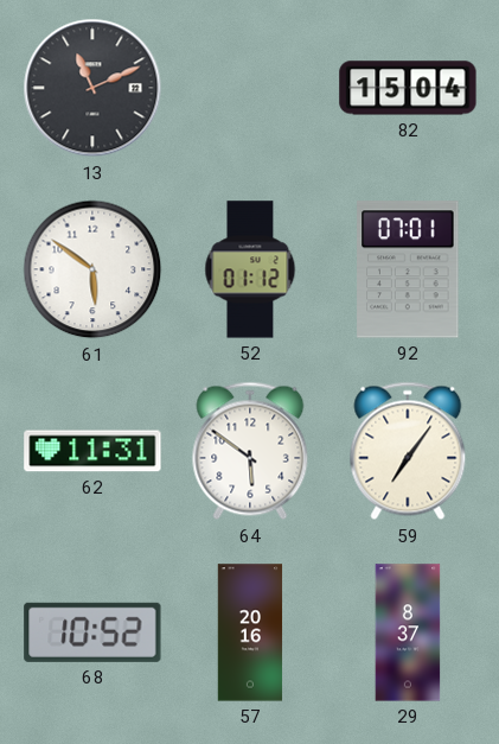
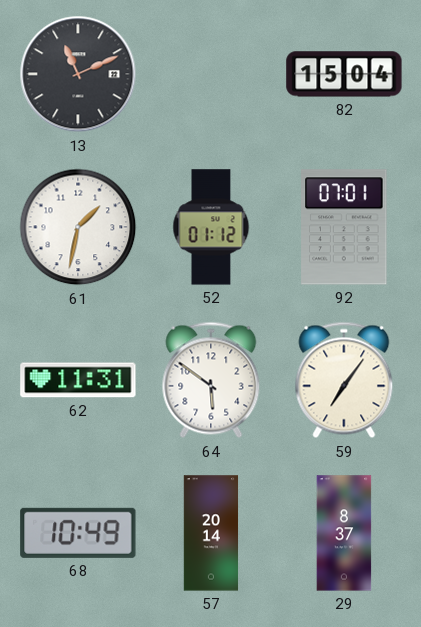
61: 5:51 -> 1:32
68: 10:52 -> 10:49
57: 20:16 -> 20:14
